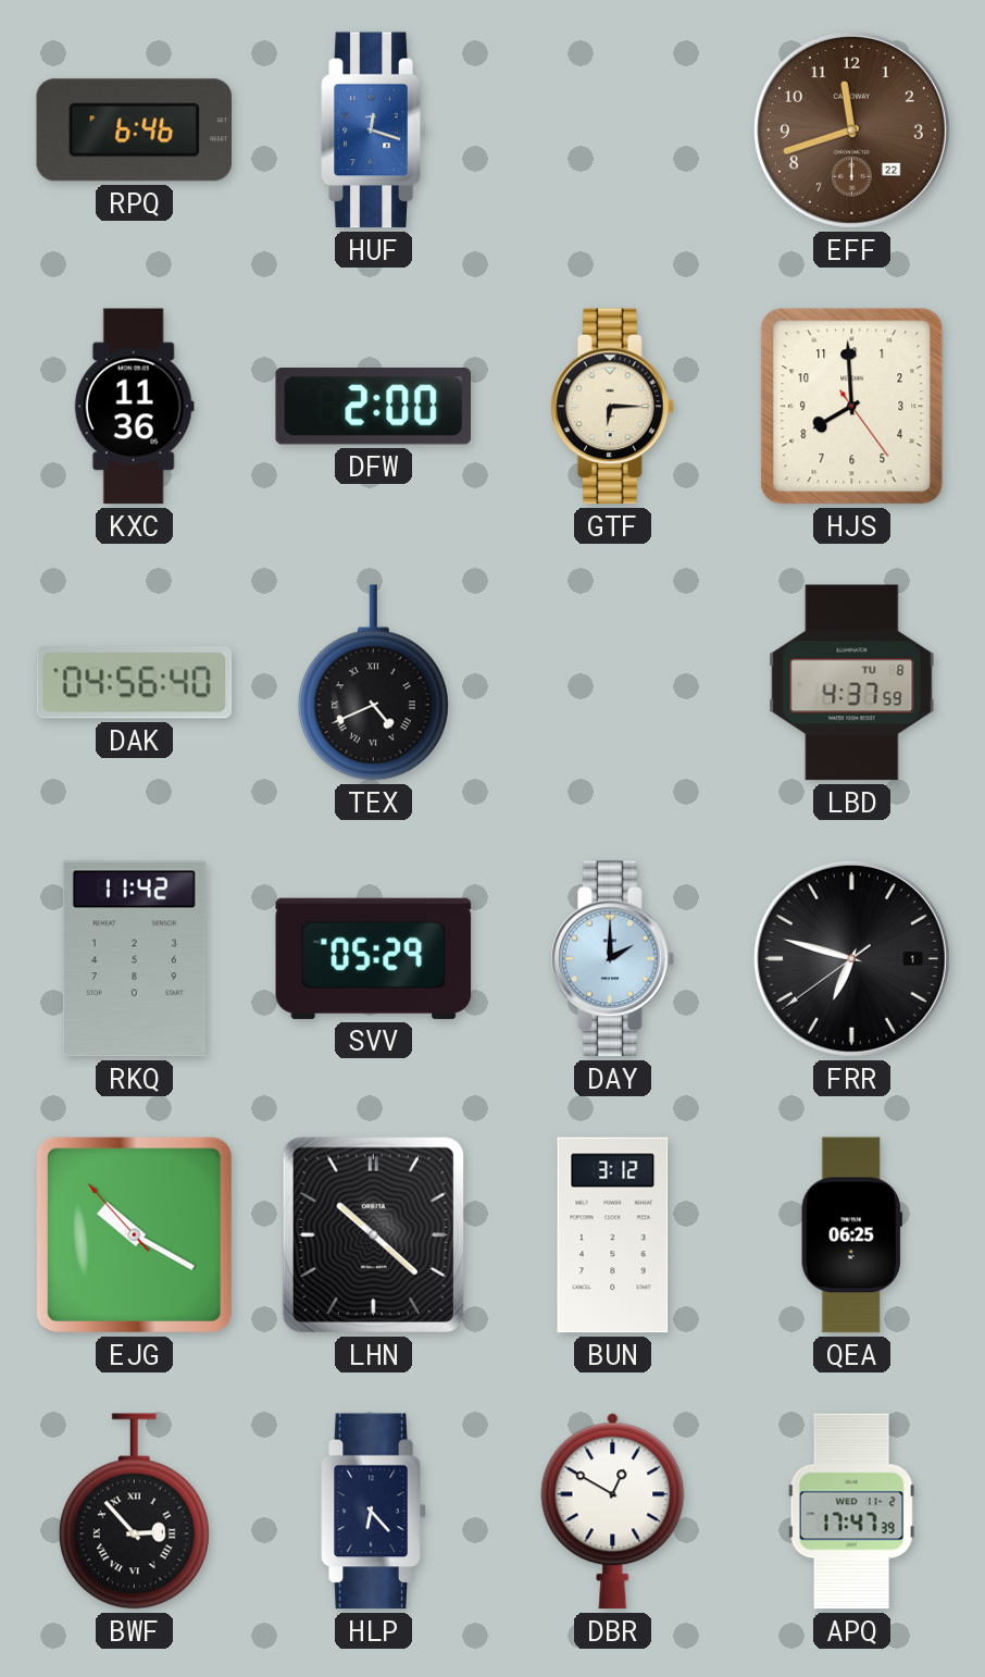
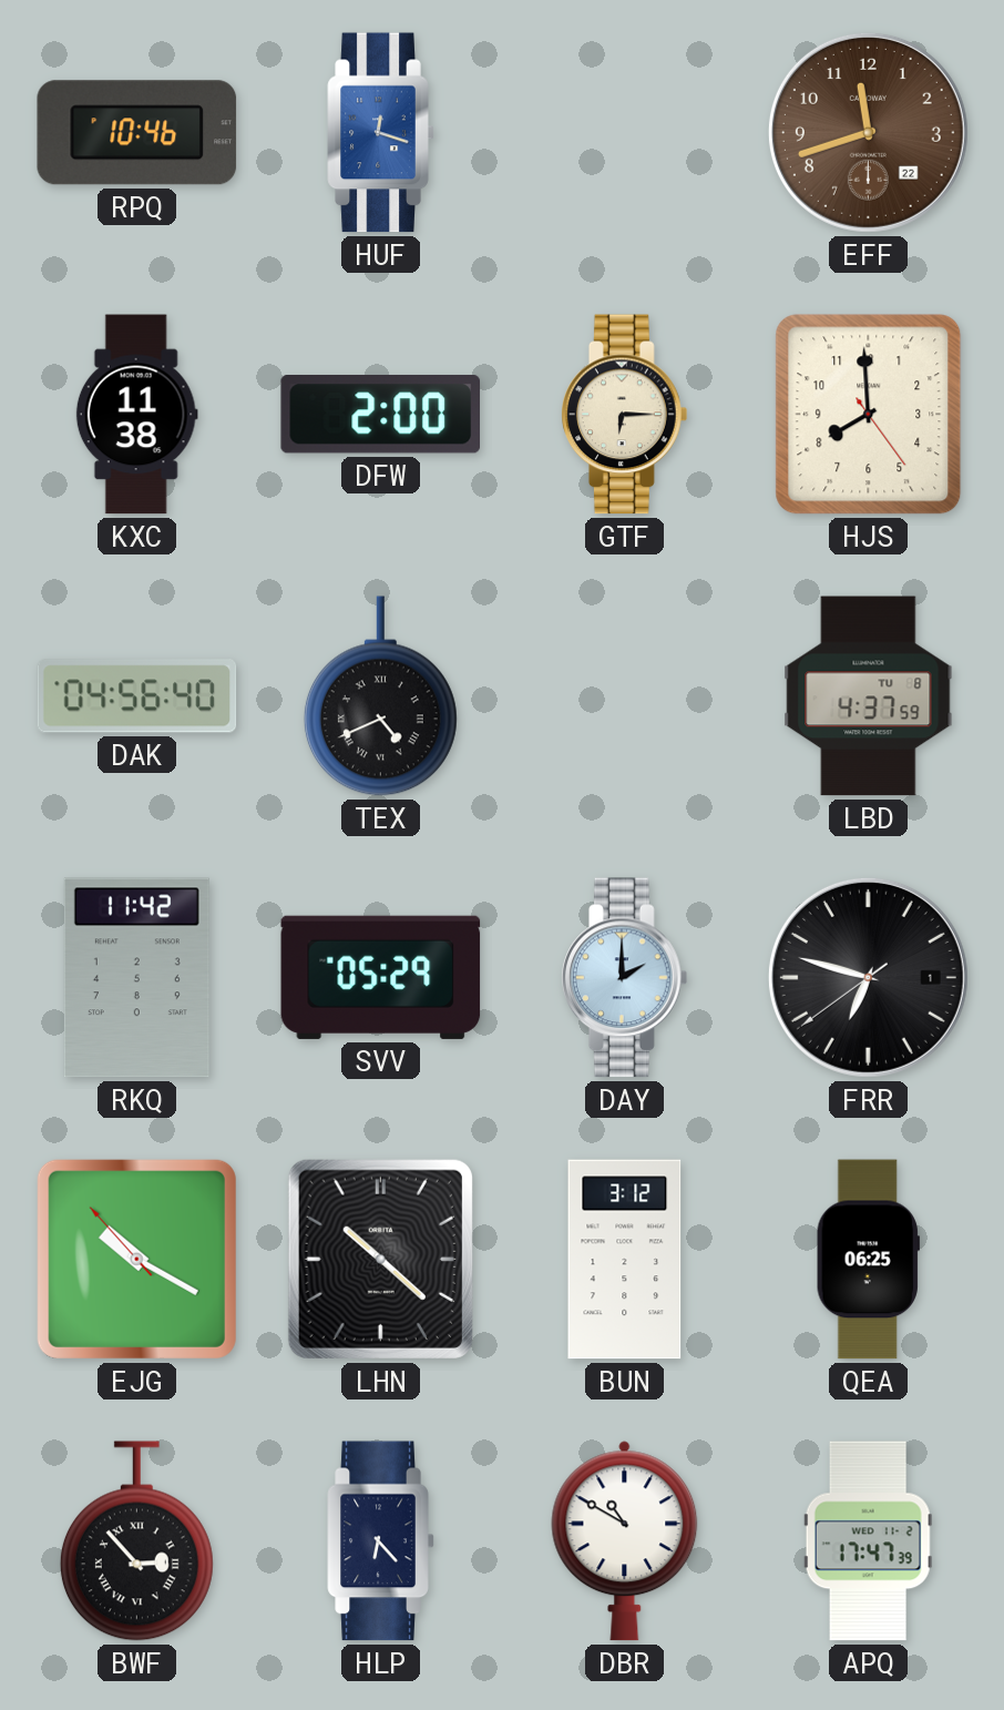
RPQ: 6:46 -> 10:46
KXC: 11:36 -> 11:38
DBR: 12:50 -> 10:50
